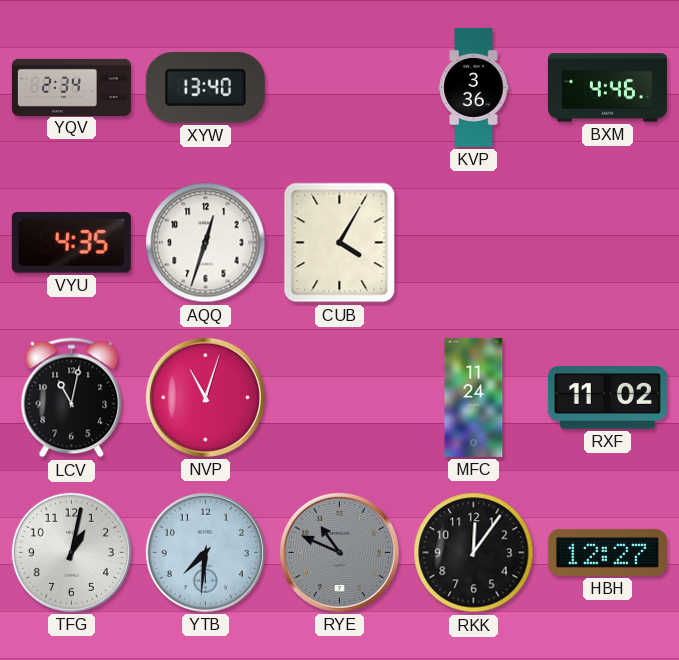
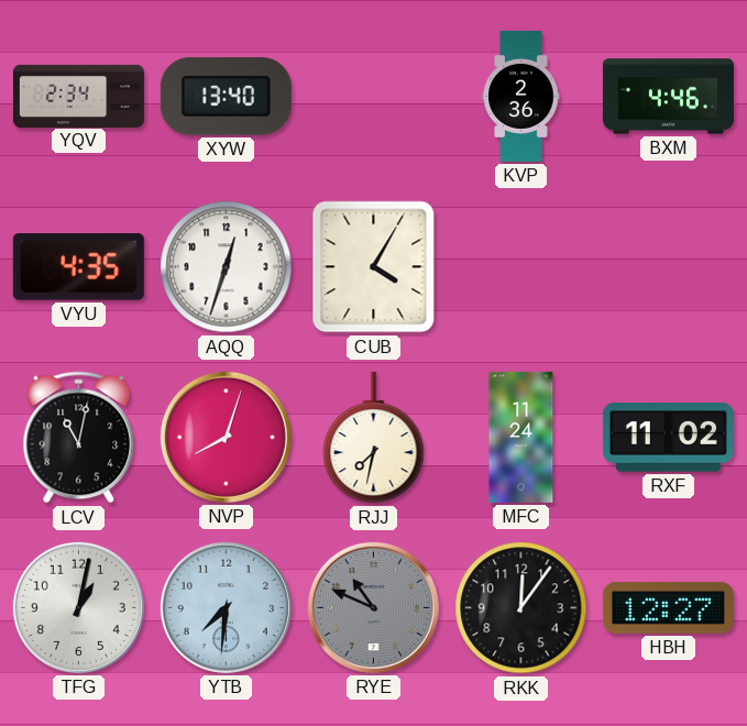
KVP: 3:36 -> 2:36
NVP: 11:03 -> 8:03
RJJ: none -> 7:32
